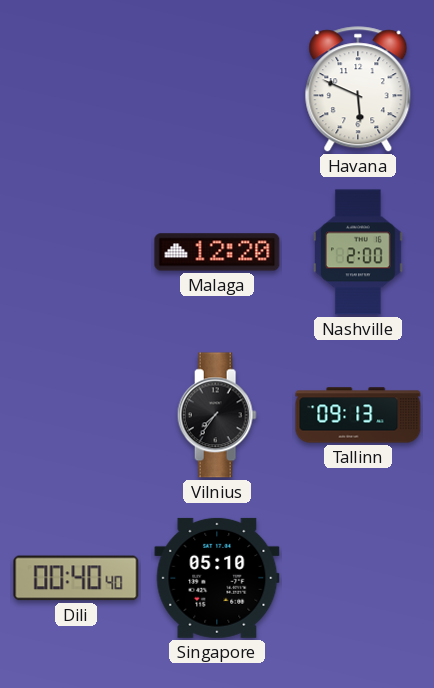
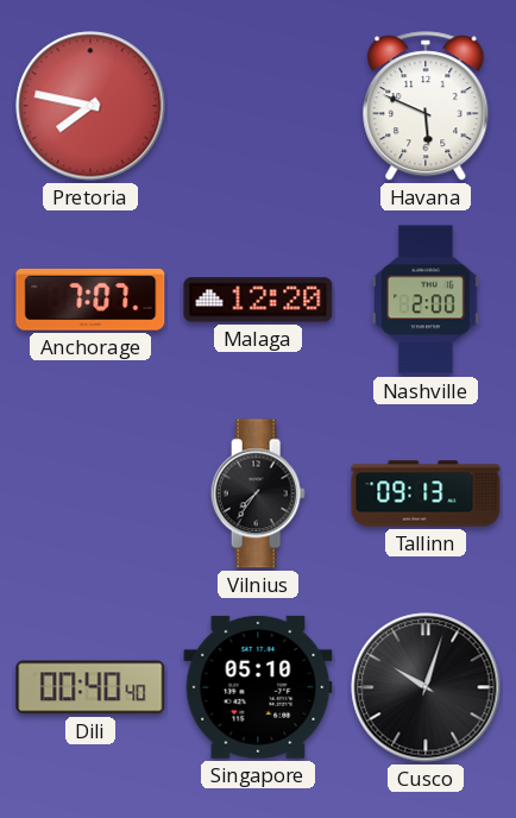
Pretoria: none -> 7:47
Anchorage: none -> 7:07
Cusco: none -> 10:03
